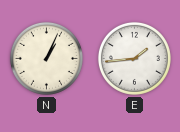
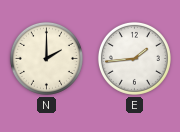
N: 1:04 -> 2:00
